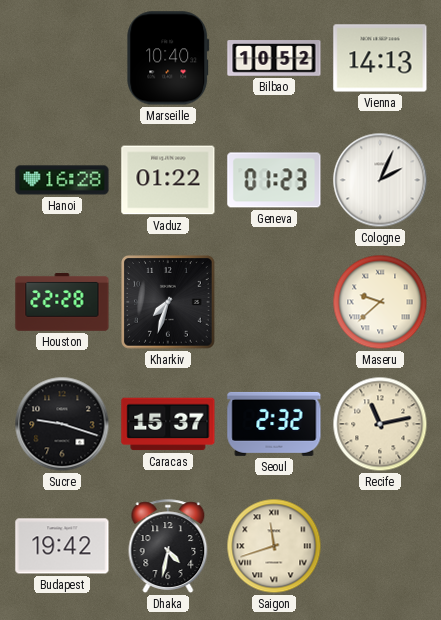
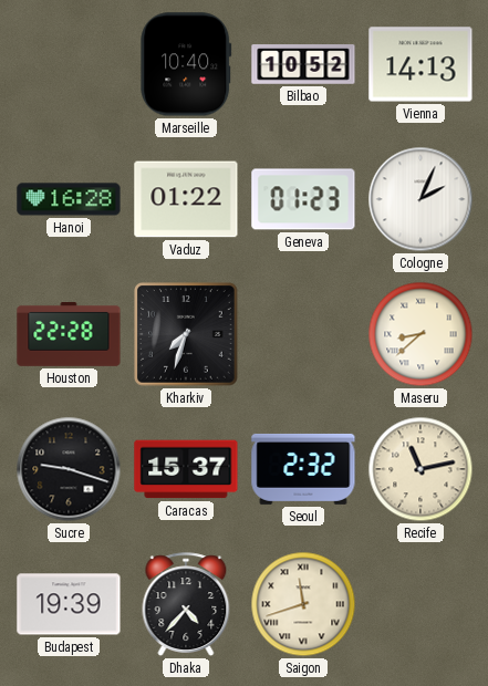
Maseru: 9:38 -> 8:38
Budapest: 19:42 -> 19:39
Dhaka: 4:32 -> 4:37
